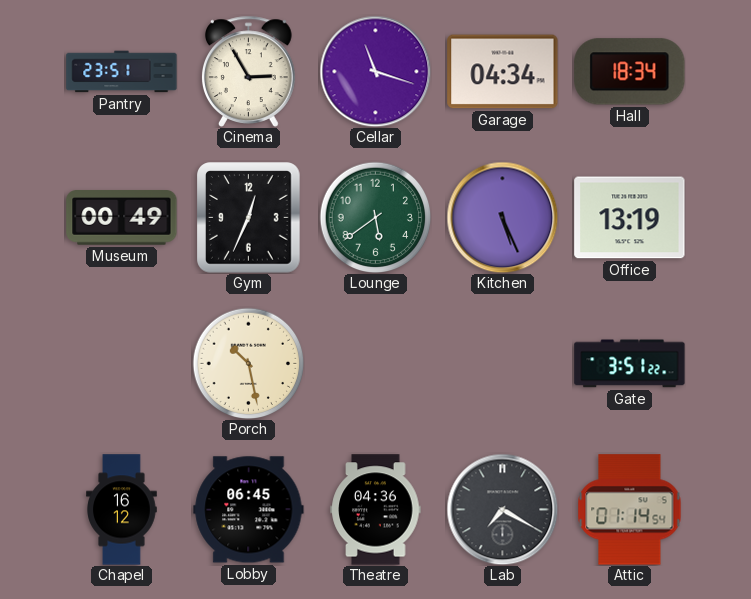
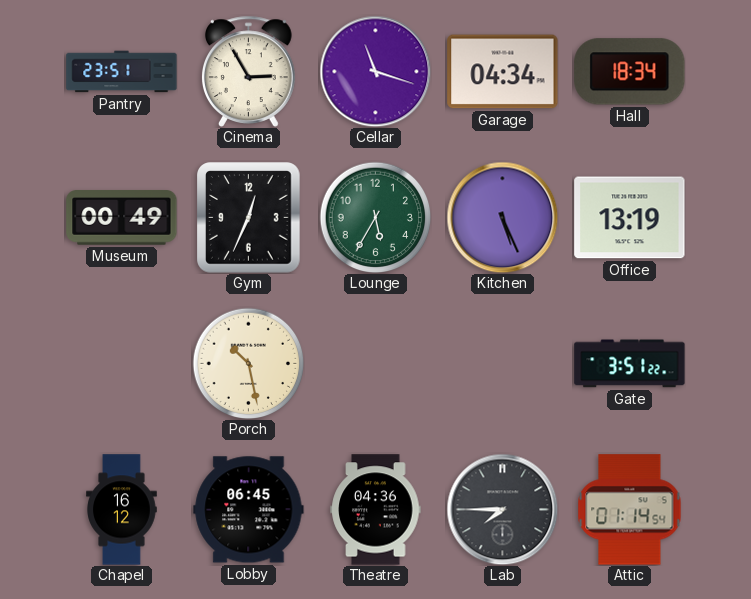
Lounge: 5:39 -> 5:35
Lab: 7:20 -> 7:45
